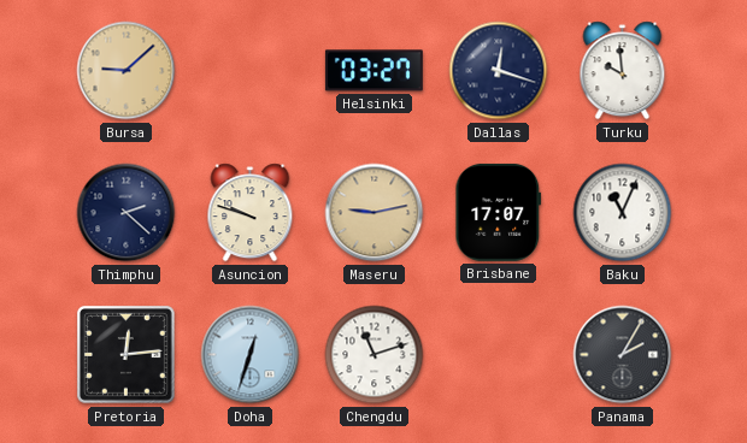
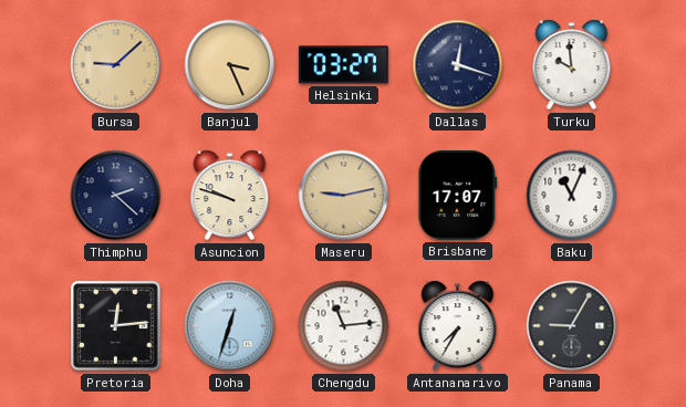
Banjul: none -> 3:26
Chengdu: 11:12 -> 11:14
Antananarivo: none -> 7:35
Panama: 2:05 -> 9:05
